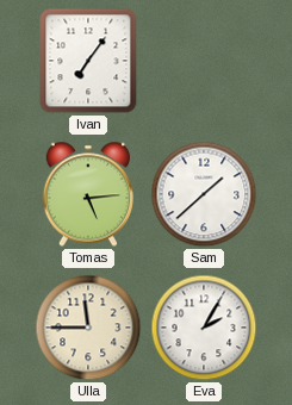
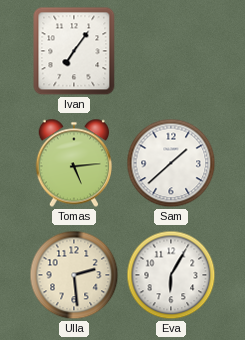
Ulla: 11:45 -> 2:29
Eva: 2:05 -> 6:05
